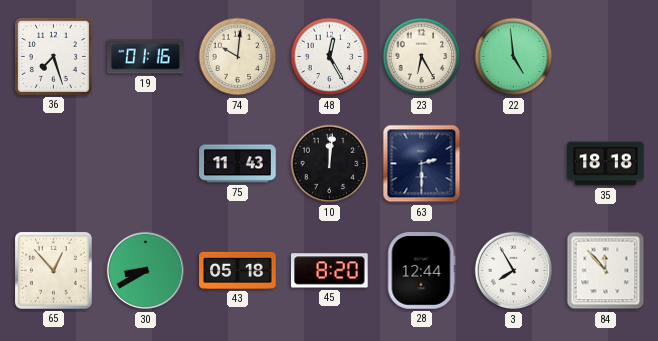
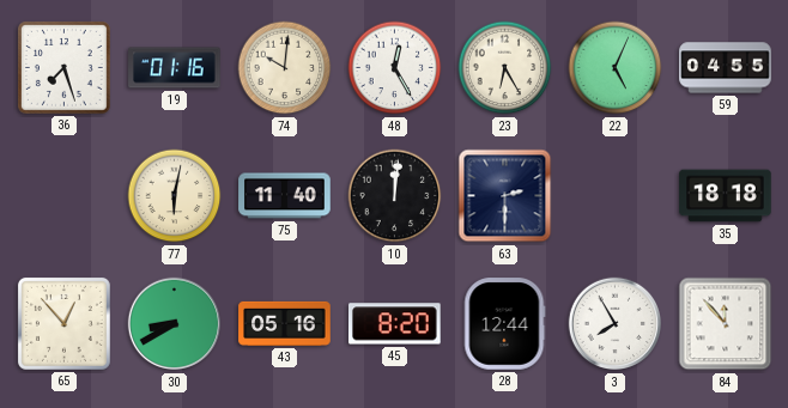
22: 4:59 -> 5:04
59: none -> 04:55
77: none -> 6:02
75: 11:43 -> 11:40
43: 05:18 -> 05:16
